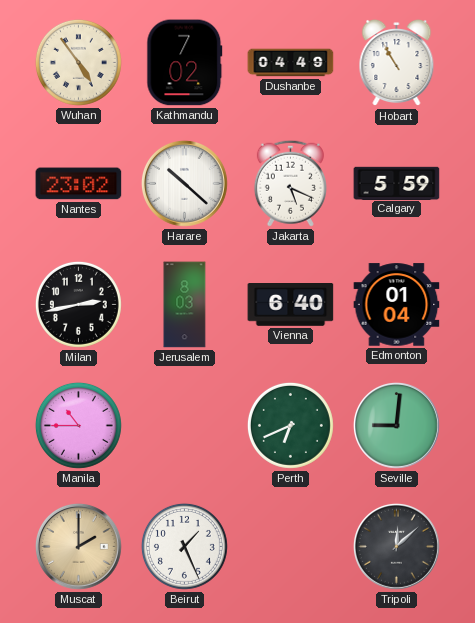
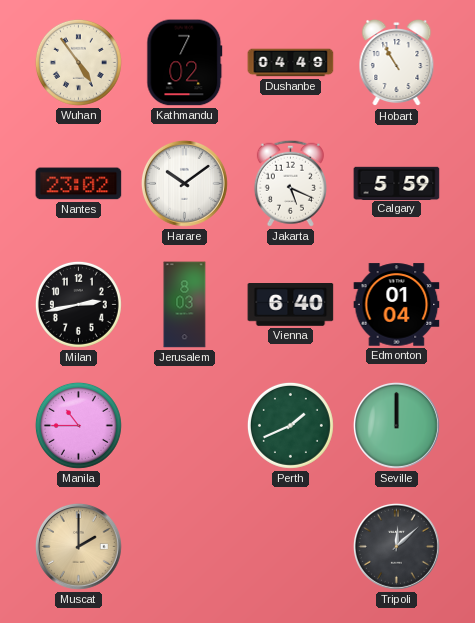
Harare: 10:22 -> 10:09
Perth: 6:41 -> 1:41
Seville: 9:01 -> 12:00
Beirut: 1:26 -> none
